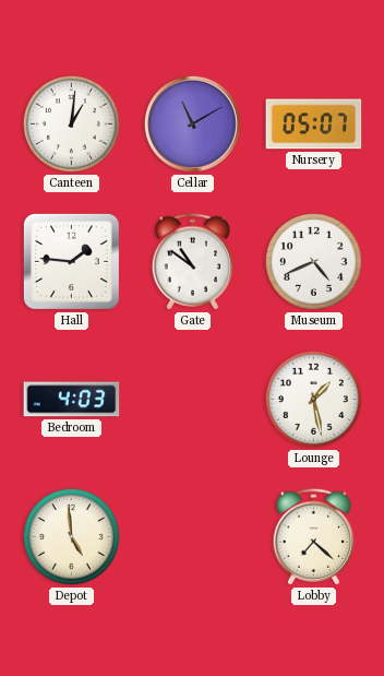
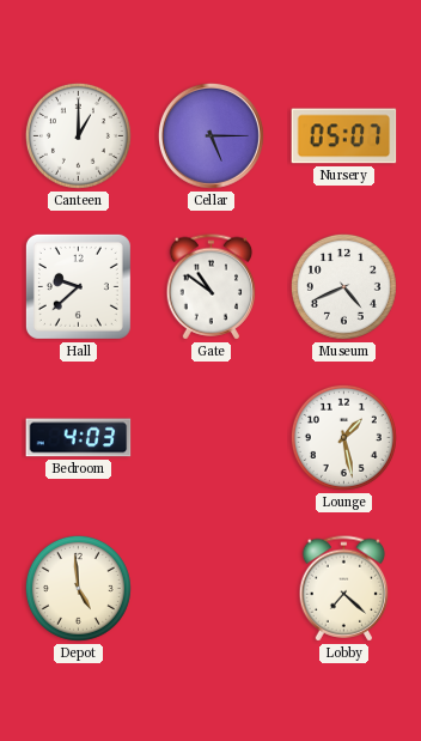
Canteen: 1:01 -> 1:00
Cellar: 11:10 -> 5:15
Hall: 1:46 -> 9:38
